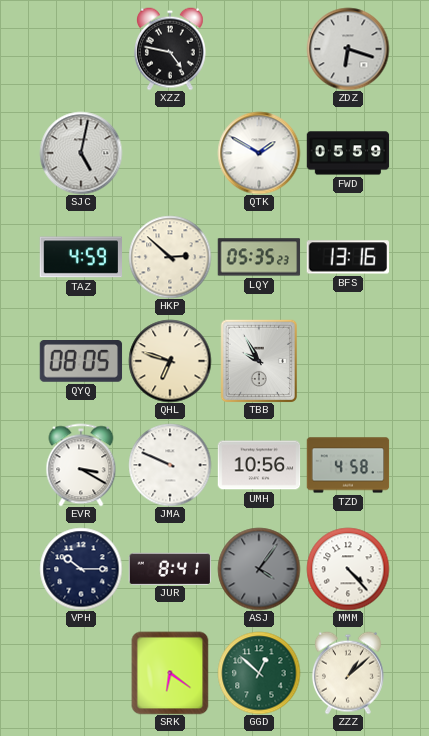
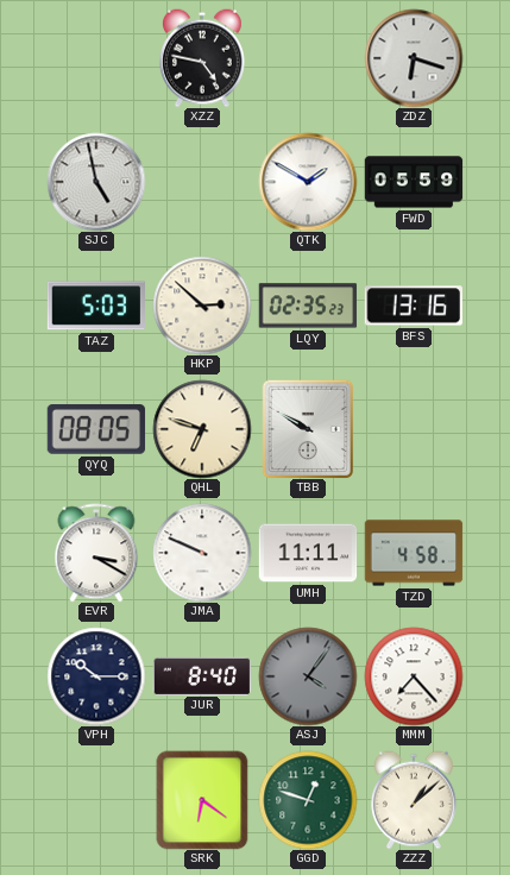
SJC: 5:02 -> 4:58
TAZ: 4:59 -> 5:03
LQY: 05:35 -> 02:35
TBB: 9:55 -> 9:50
UMH: 10:56 -> 11:11
JUR: 8:41 -> 8:40
MMM: 4:23 -> 7:23
GGD: 12:52 -> 12:48
